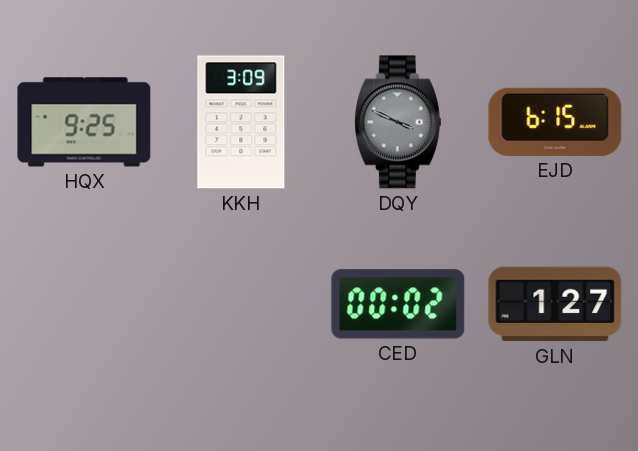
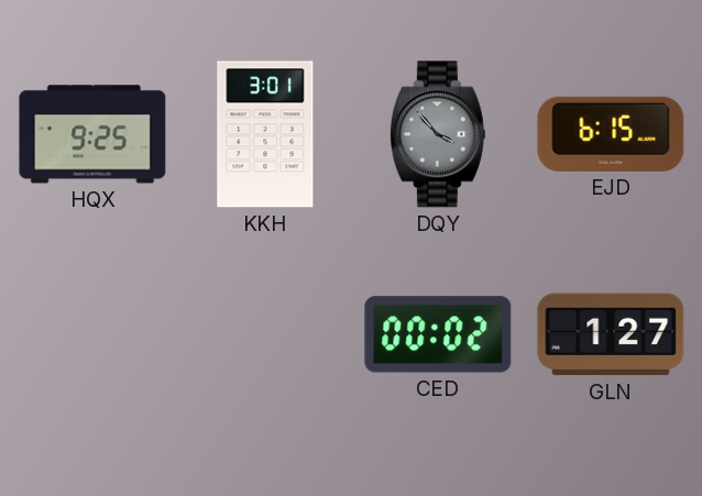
KKH: 3:09 -> 3:01
DQY: 3:49 -> 3:53
